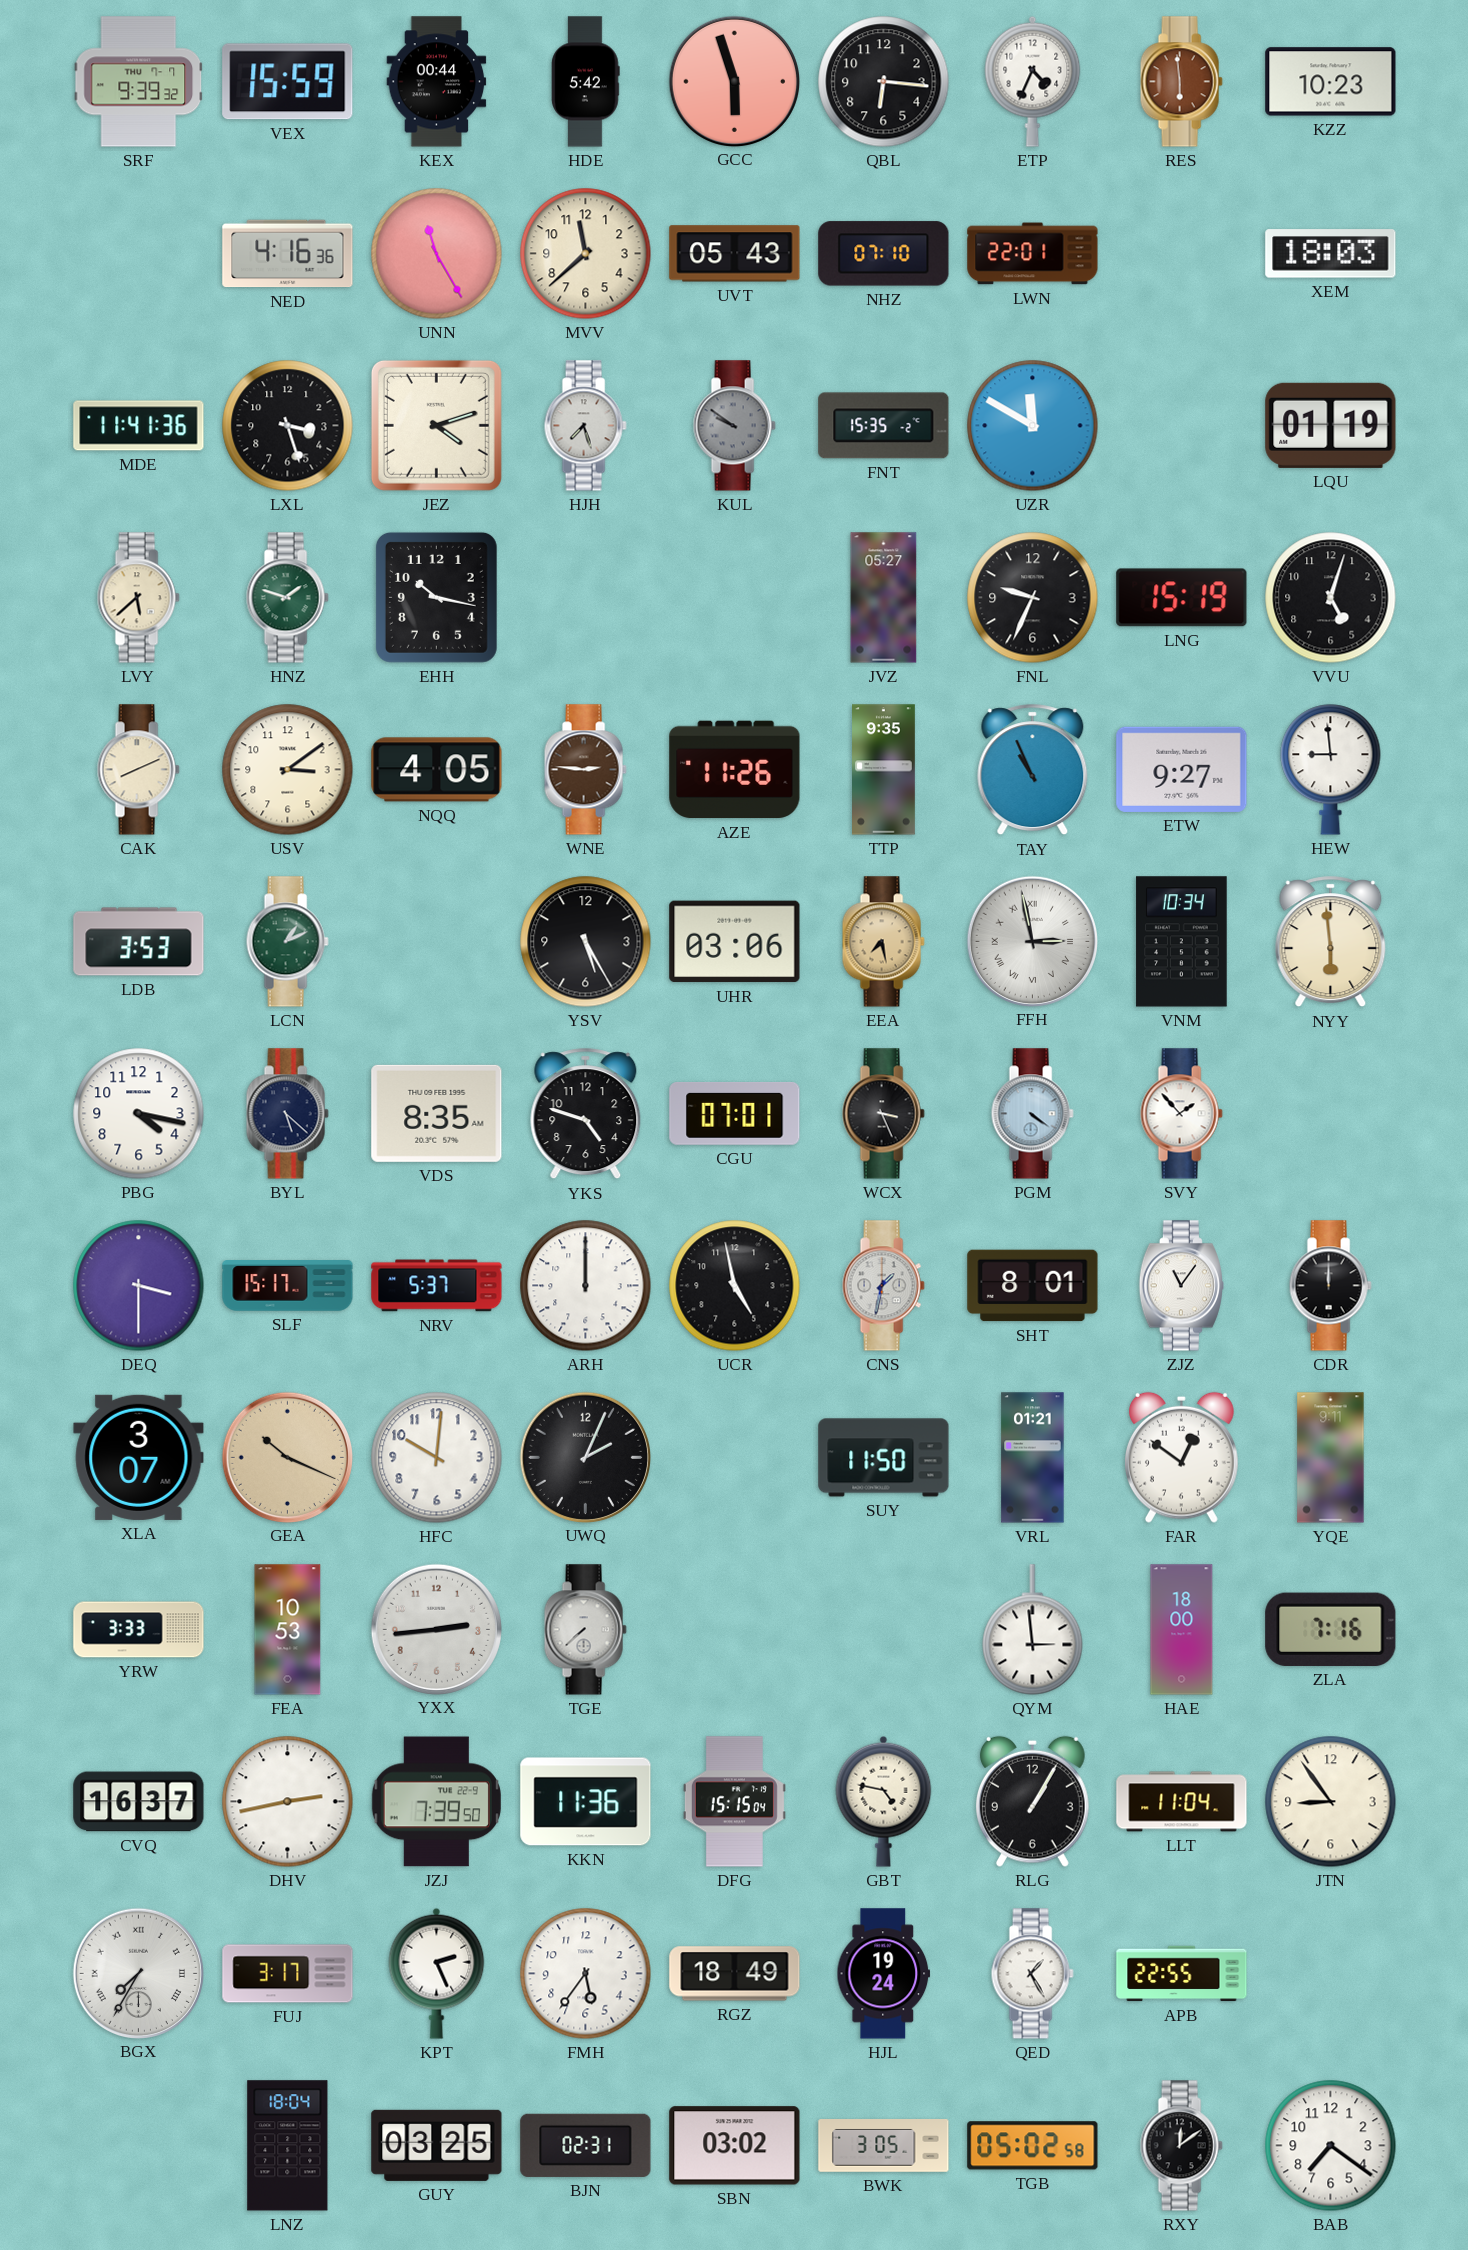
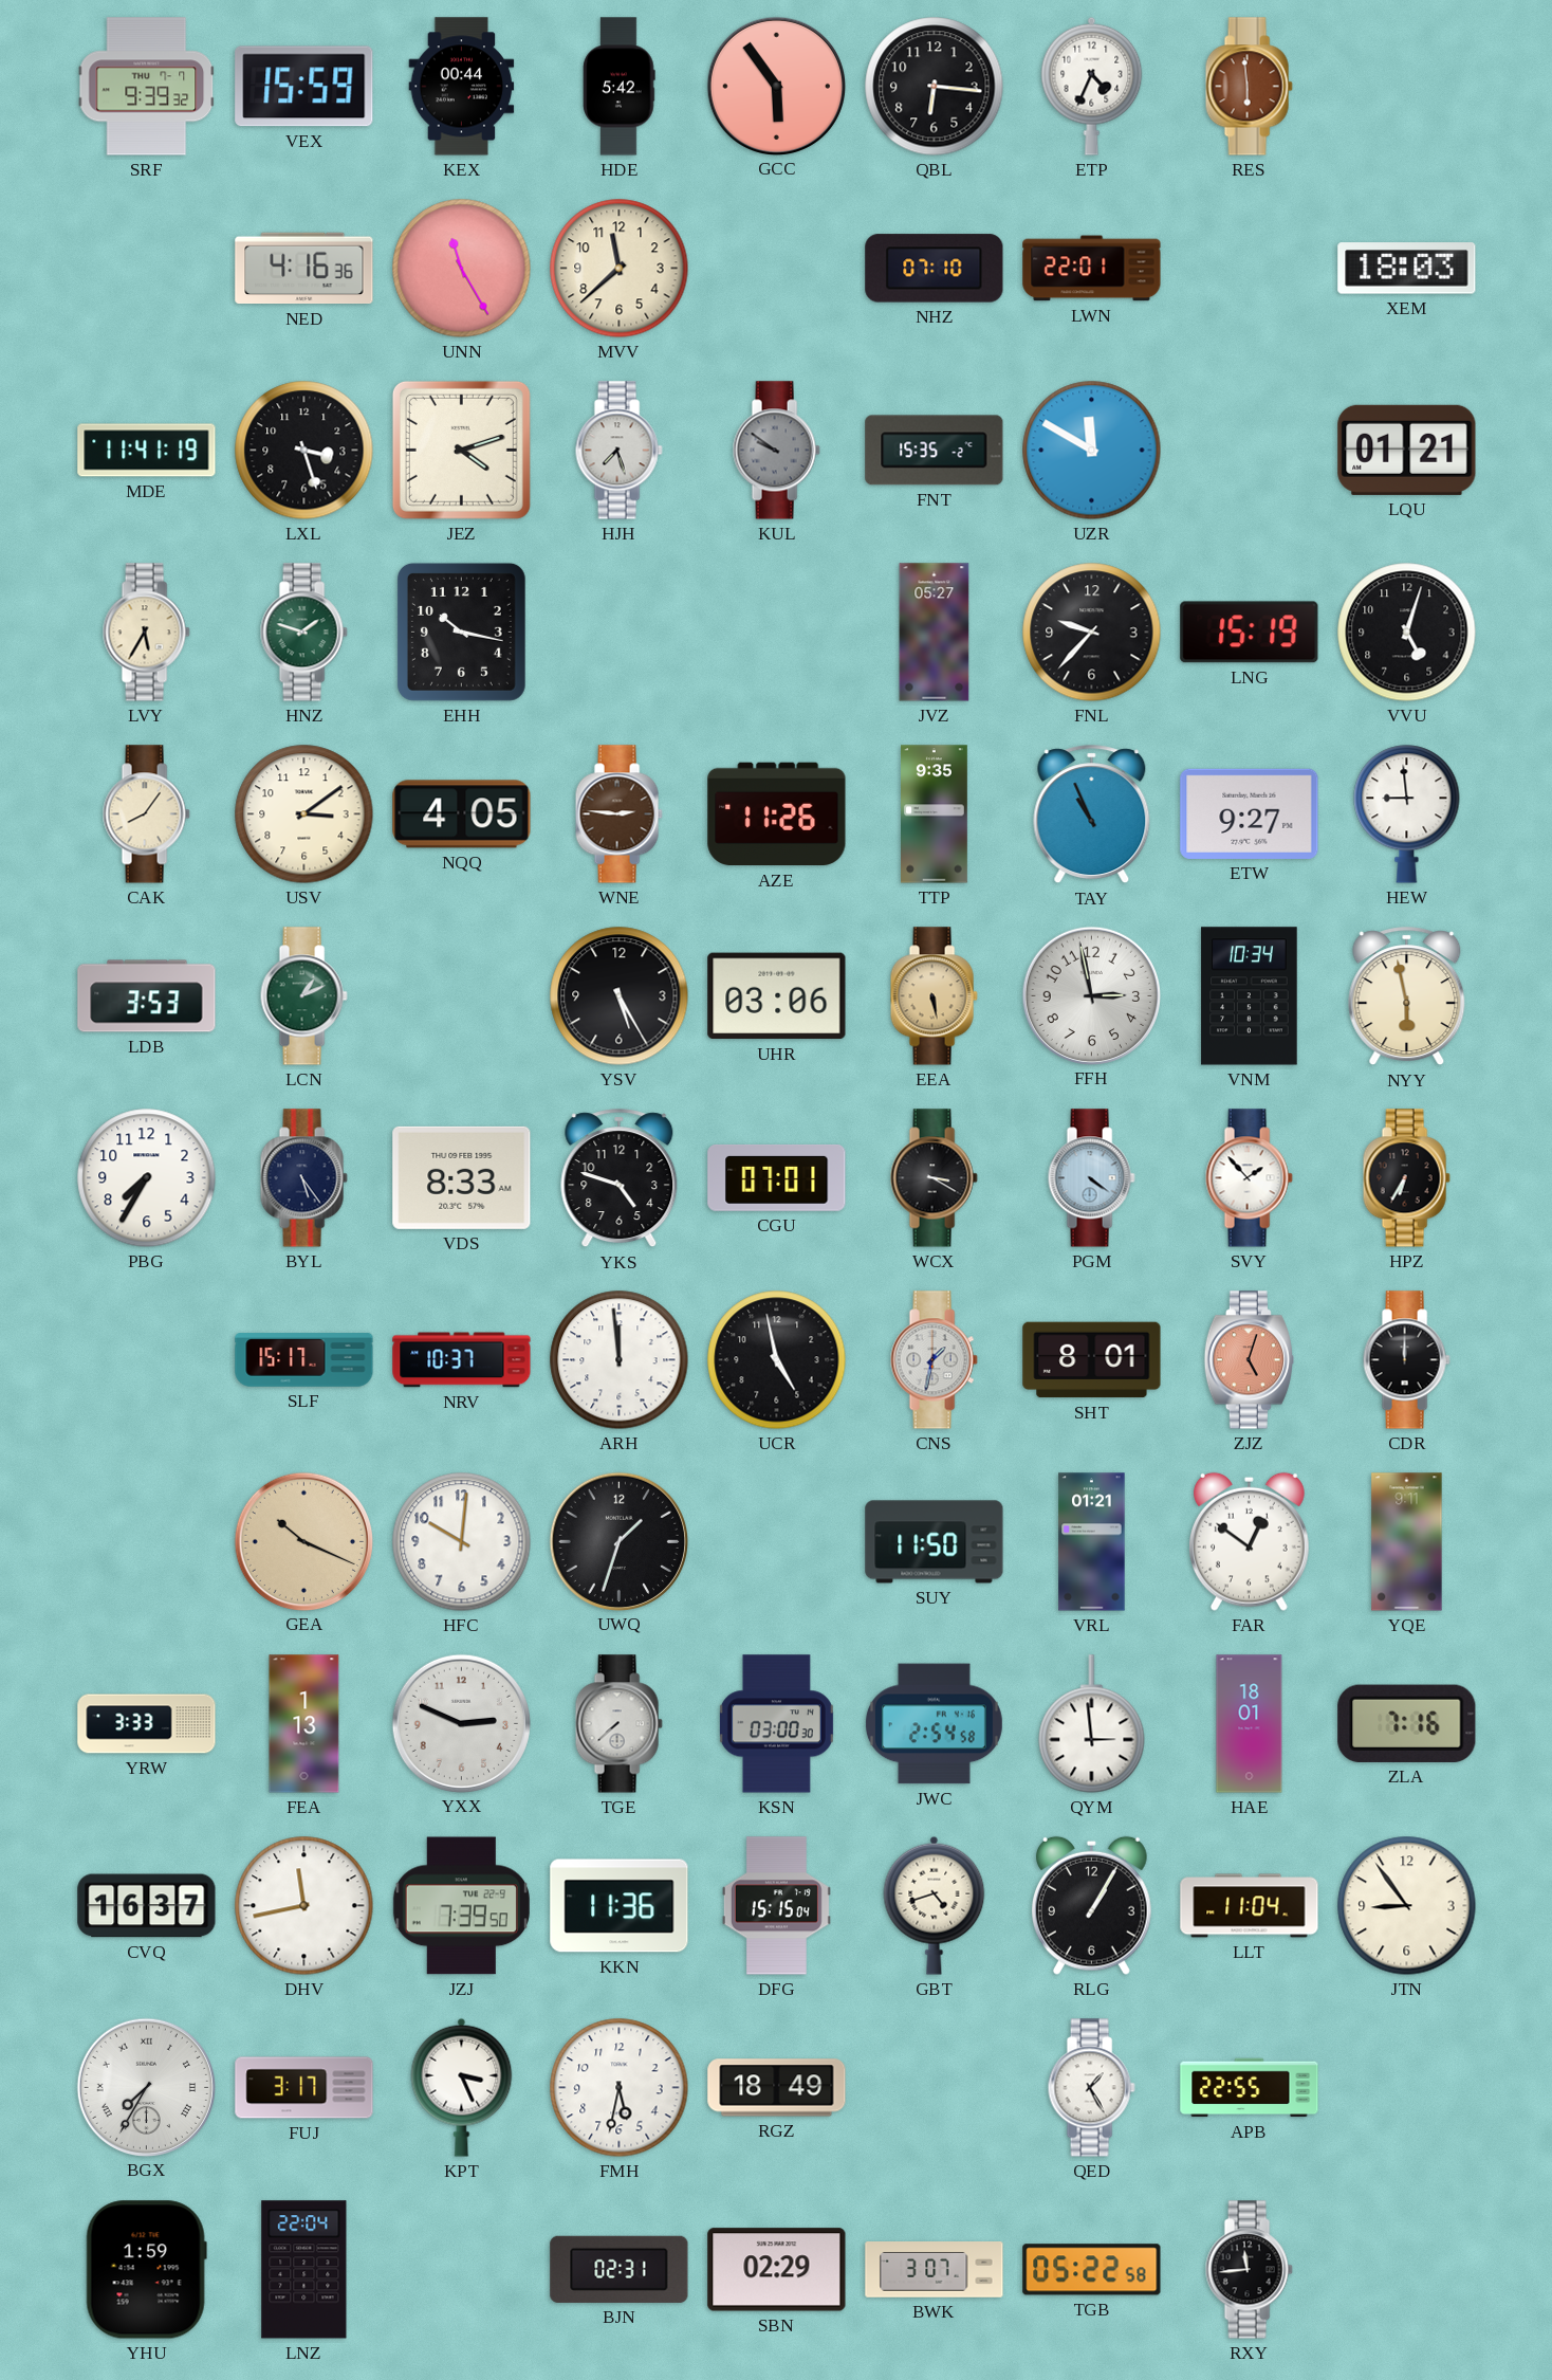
GCC: 5:57 -> 5:54
KZZ: 10:23 -> none
UVT: 05:43 -> none
MDE: 11:41:36 -> 11:41:19
LQU: 01:19 -> 01:21
LVY: 5:38 -> 5:35
FNL: 9:34 -> 9:37
CAK: 8:11 -> 8:06
EEA: 7:28 -> 5:28
FFH numerals: Roman -> Arabic
NYY: 5:59 -> 5:58
PBG: 4:17 -> 7:35
BYL: 5:22 -> 5:24
VDS: 8:35 -> 8:33
WCX: 3:26 -> 3:20
HPZ: none -> 6:35
DEQ: 3:30 -> none
NRV: 5:37 -> 10:37
ARH: 12:00 -> 11:59
ZJZ: 11:06 -> 5:03
ZJZ dial: white -> salmon
XLA: 3:07 -> none
UWQ: 2:04 -> 1:33
FEA: 10:53 -> 1:13
YXX: 2:44 -> 2:49
KSN: none -> 03:00
JWC: none -> 2:54
HAE: 18:00 -> 18:01
DHV: 2:43 -> 11:43
GBT: 4:47 -> 4:42
KPT: 2:26 -> 3:26
FMH: 5:36 -> 5:32
HJL: 19:24 -> none
YHU: none -> 1:59
LNZ: 18:04 -> 22:04
GUY: 03:25 -> none
SBN: 03:02 -> 02:29
BWK: 3:05 -> 3:07
TGB: 05:02 -> 05:22
RXY: 12:09 -> 11:44
BAB: 7:21 -> none
